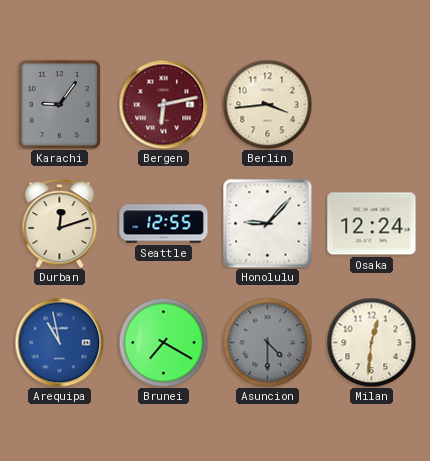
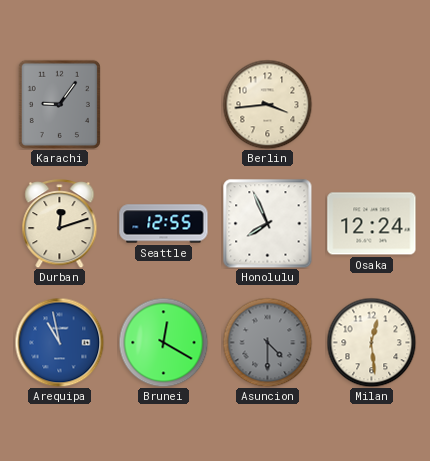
Bergen: 6:13 -> none
Honolulu: 9:07 -> 7:56
Brunei: 7:20 -> 12:20
Milan: 12:31 -> 12:29
